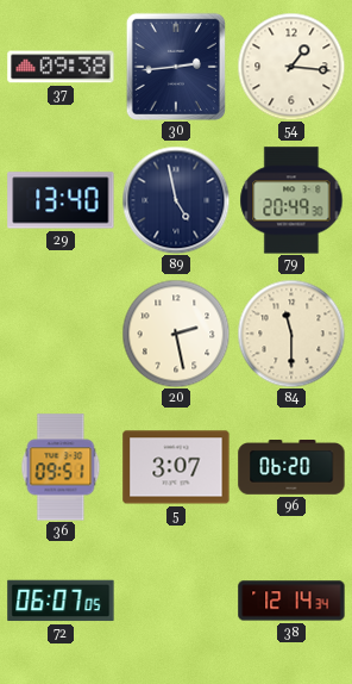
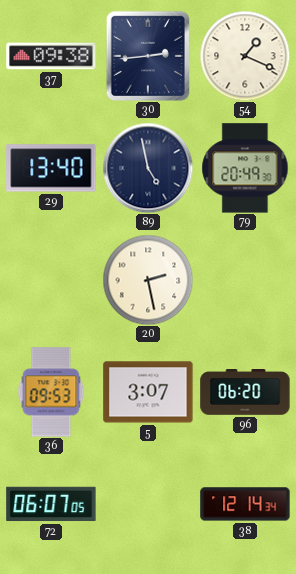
54: 1:16 -> 1:19
84: 11:30 -> none
36: 09:51 -> 09:53
